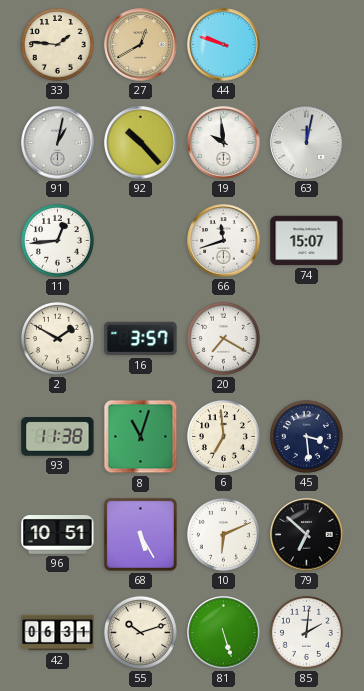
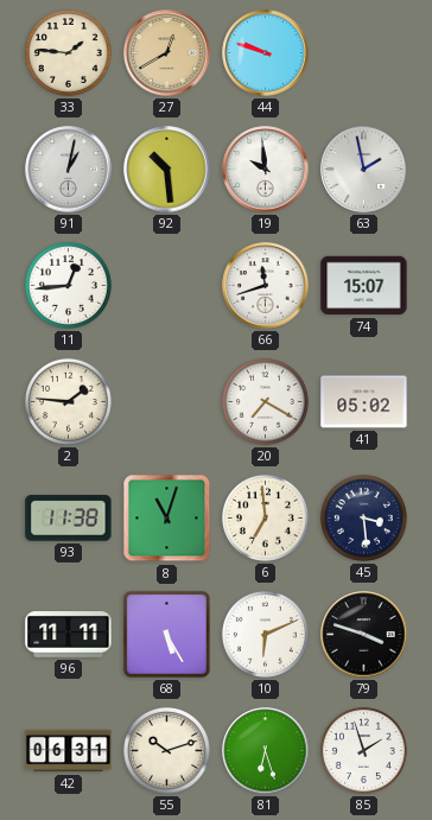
92: 10:23 -> 10:29
63: 12:02 -> 1:58
2: 1:50 -> 1:46
16: 3:57 -> none
41: none -> 05:02
96: 10:51 -> 11:11
79: 6:52 -> 3:48
81: 5:27 -> 6:27
85: 2:01 -> 1:57
